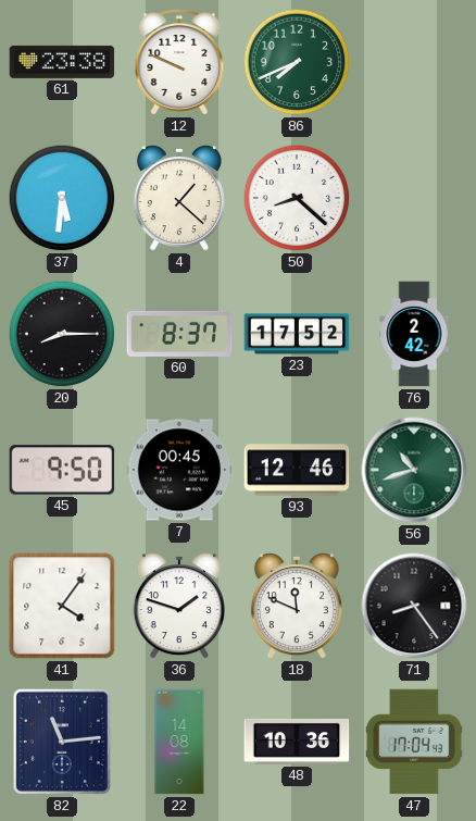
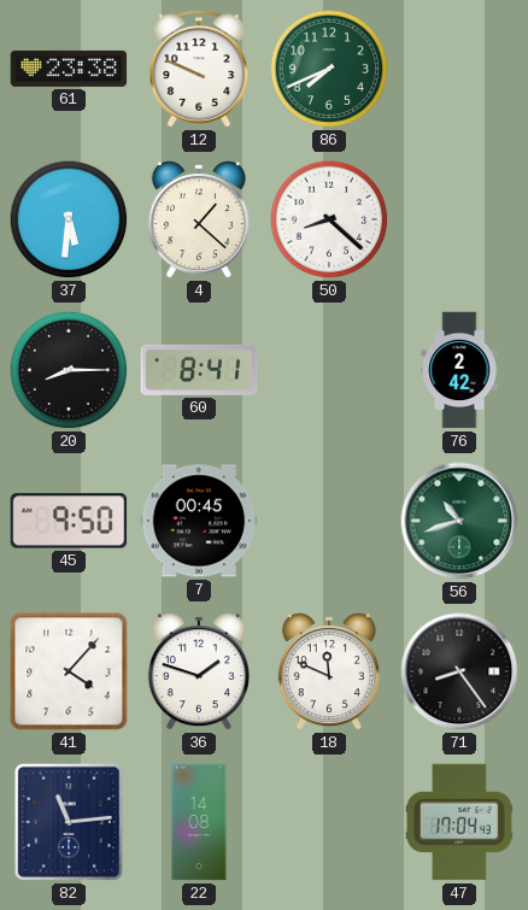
60: 8:37 -> 8:41
23: 17:52 -> none
93: 12:46 -> none
41: 4:06 -> 4:07
48: 10:36 -> none
